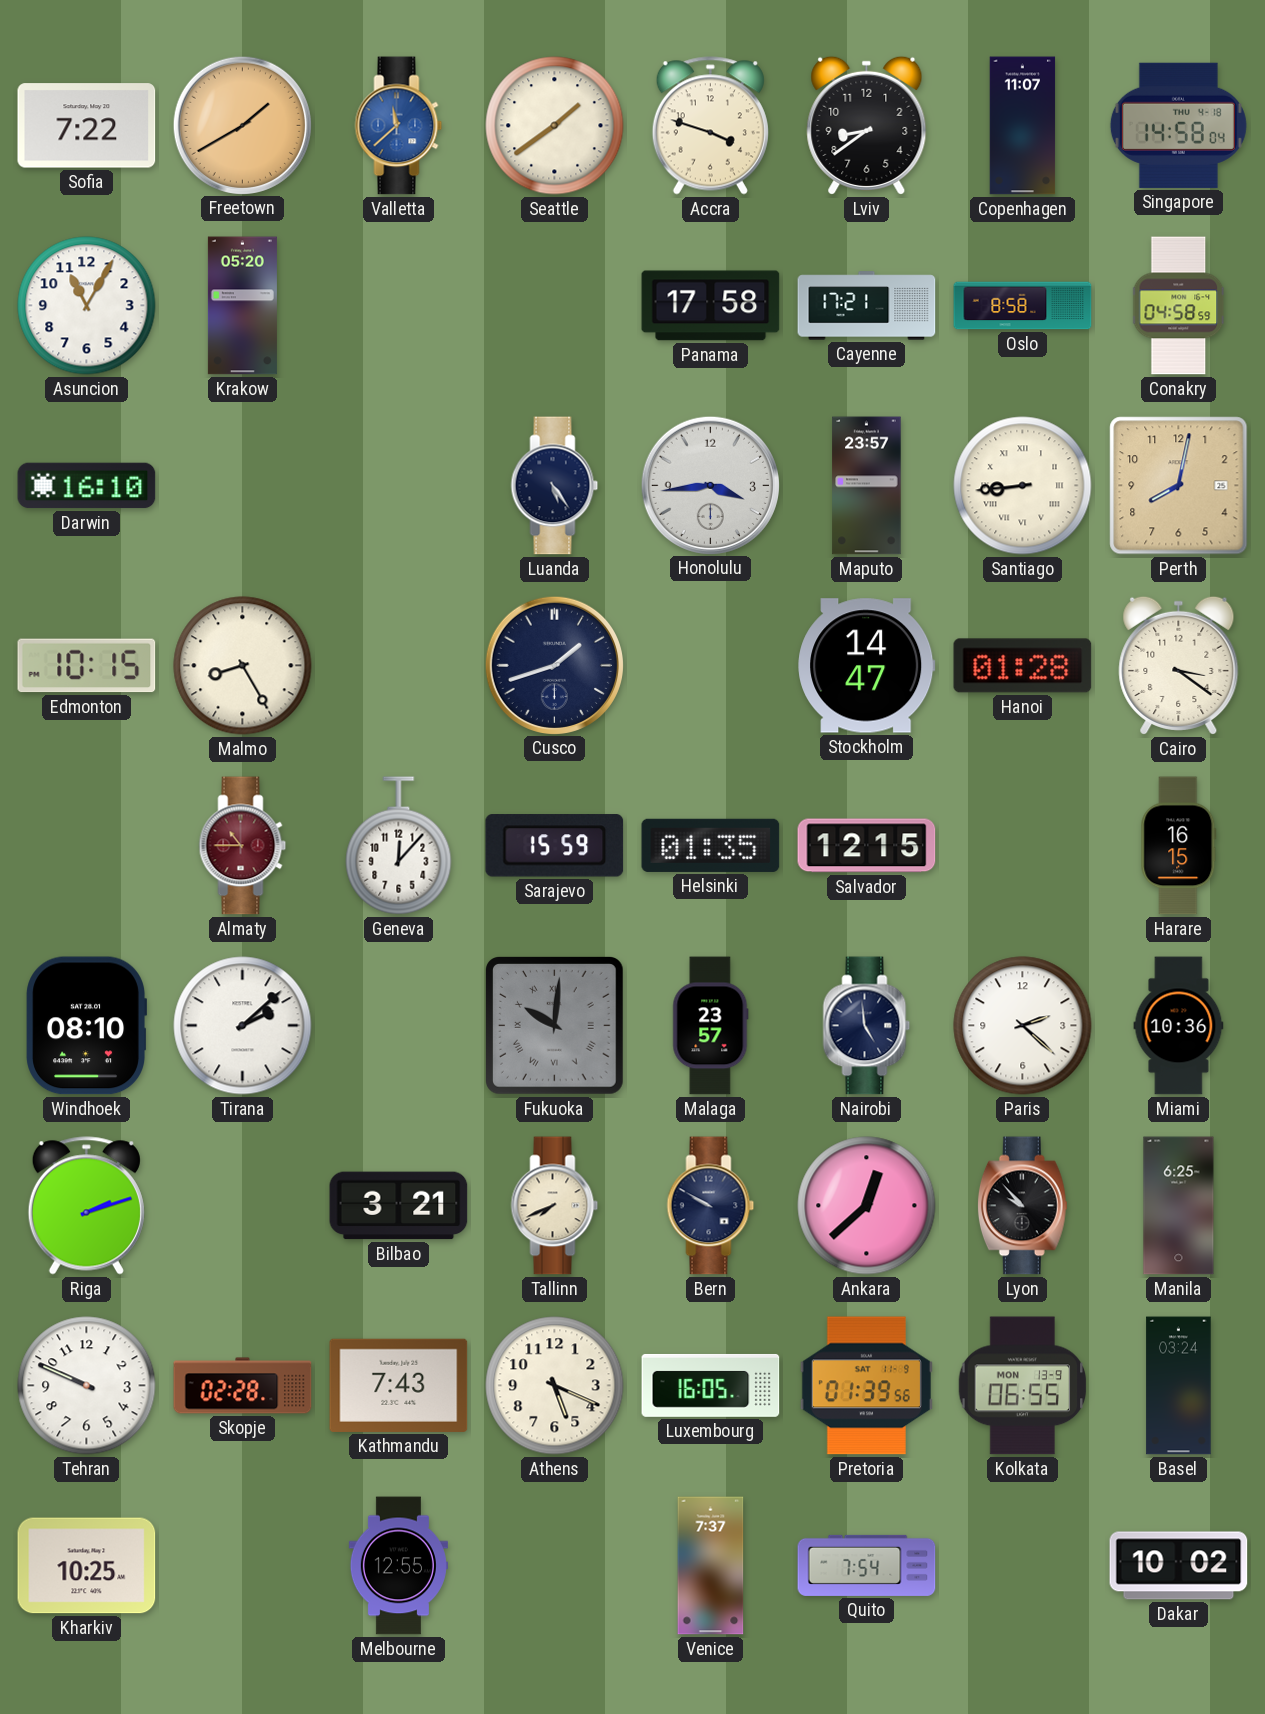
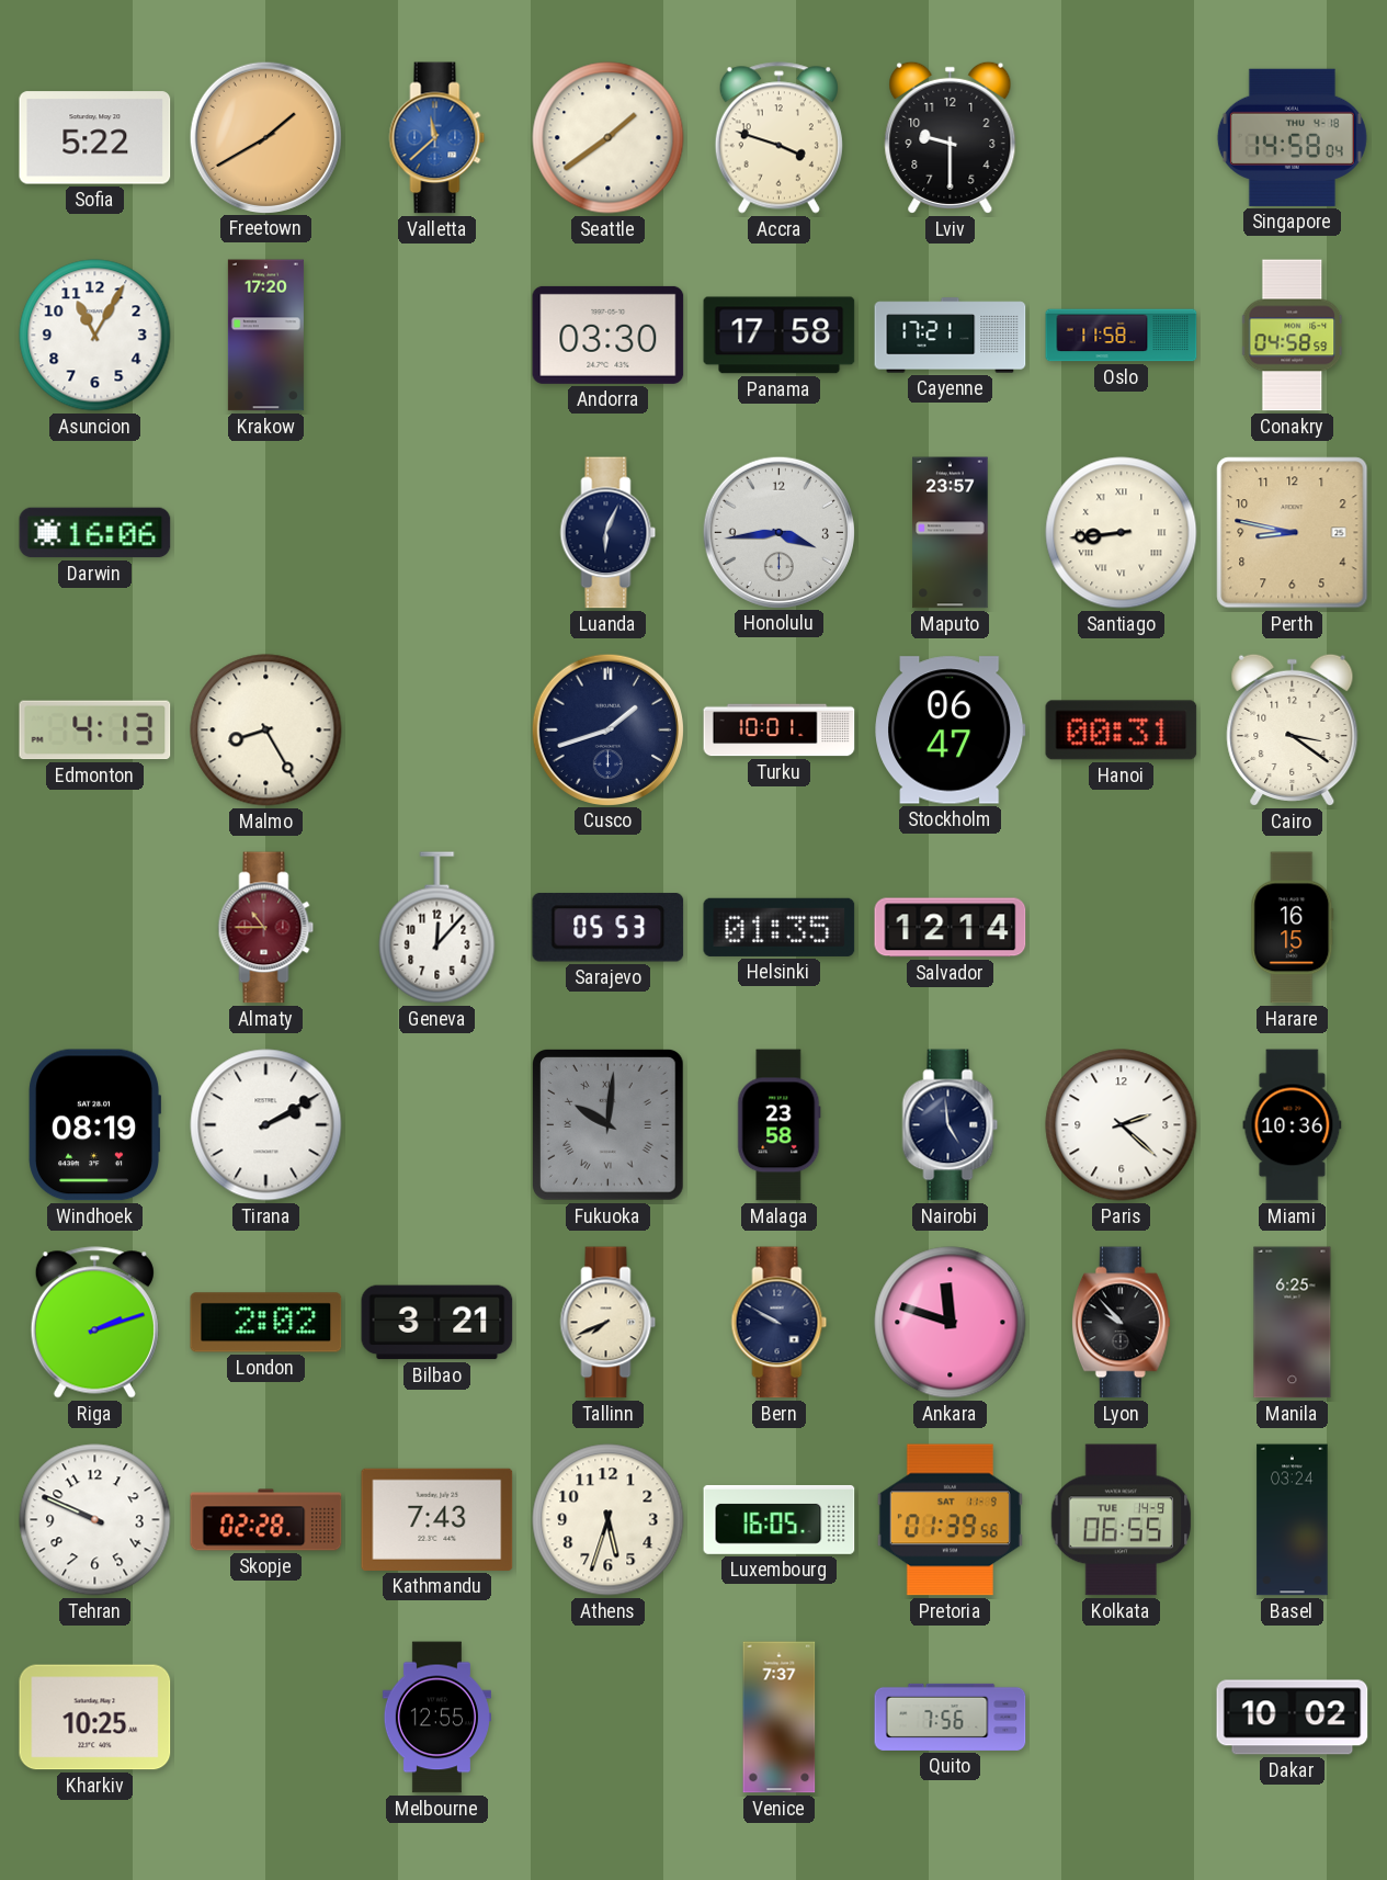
Sofia: 7:22 -> 5:22
Lviv: 8:39 -> 9:30
Copenhagen: 11:07 -> none
Krakow: 05:20 -> 17:20
Andorra: none -> 03:30
Oslo: 8:58 -> 11:58
Darwin: 16:10 -> 16:06
Luanda: 5:24 -> 6:04
Perth: 8:02 -> 8:47
Edmonton: 10:15 -> 4:13
Turku: none -> 10:01
Stockholm: 14:47 -> 06:47
Hanoi: 01:28 -> 00:31
Sarajevo: 15:59 -> 05:53
Salvador: 12:15 -> 12:14
Windhoek: 08:10 -> 08:19
Tirana: 2:08 -> 2:10
Malaga: 23:57 -> 23:58
London: none -> 2:02
Ankara: 12:38 -> 11:48
Athens: 5:19 -> 5:33
Kolkata date: MON 13-9 -> TUE 14-9
Quito: 7:54 -> 7:56
